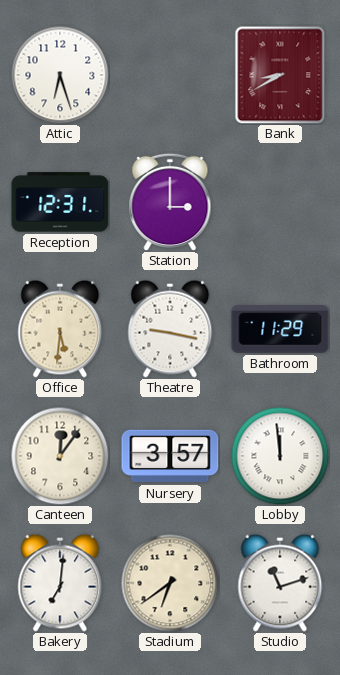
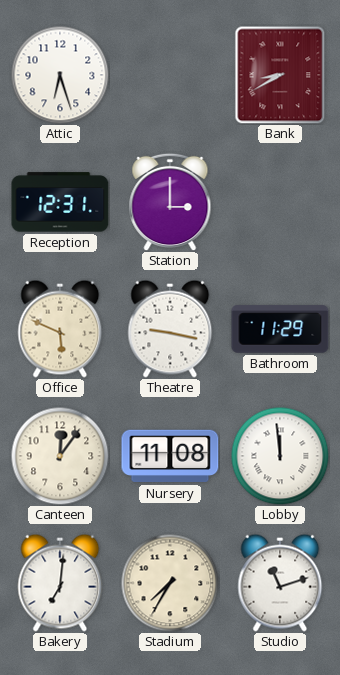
Office: 5:31 -> 5:49
Nursery: 3:57 -> 11:08
Stadium: 6:39 -> 7:35
